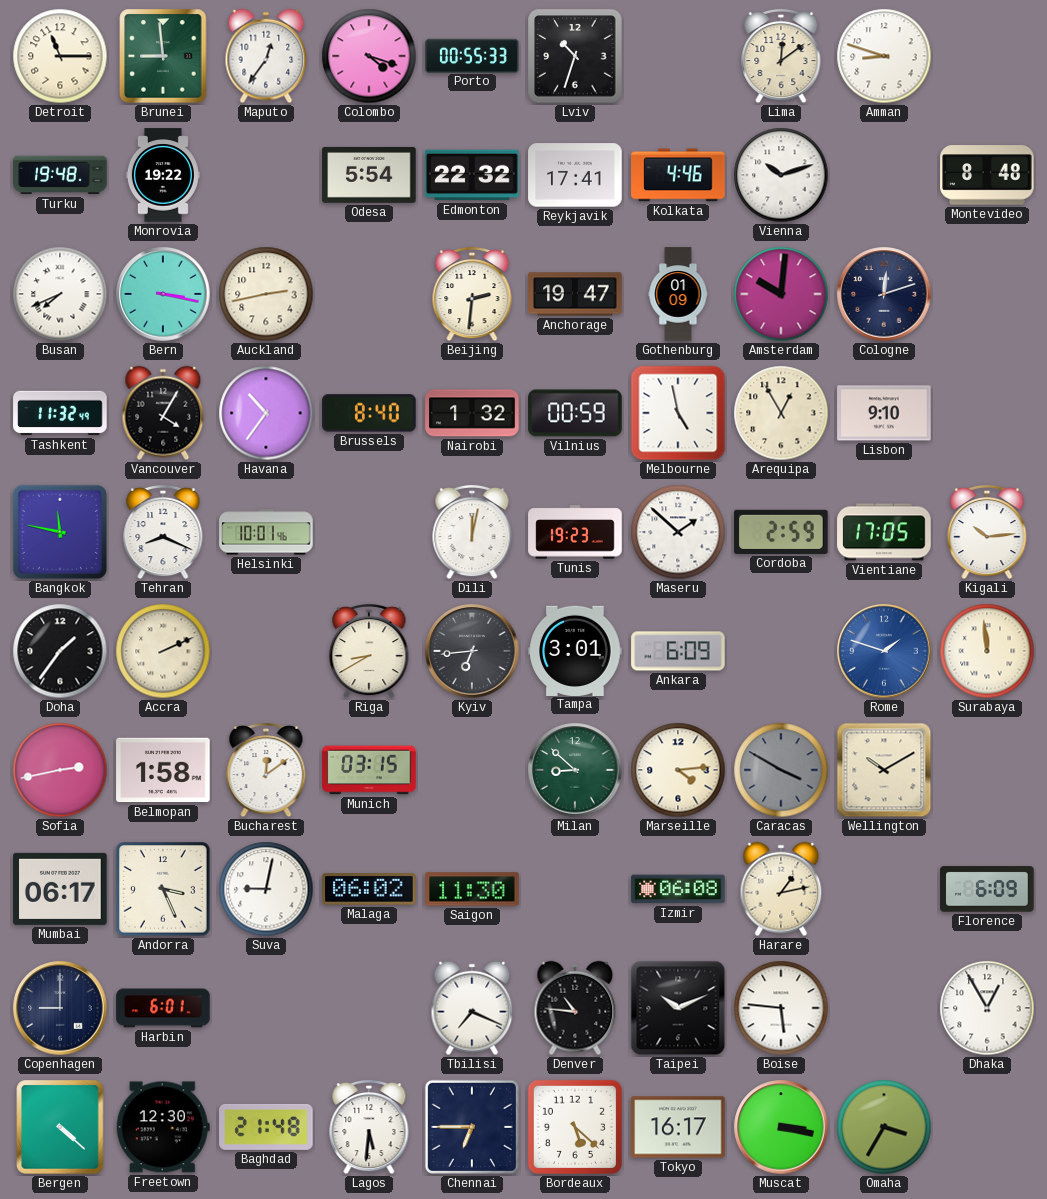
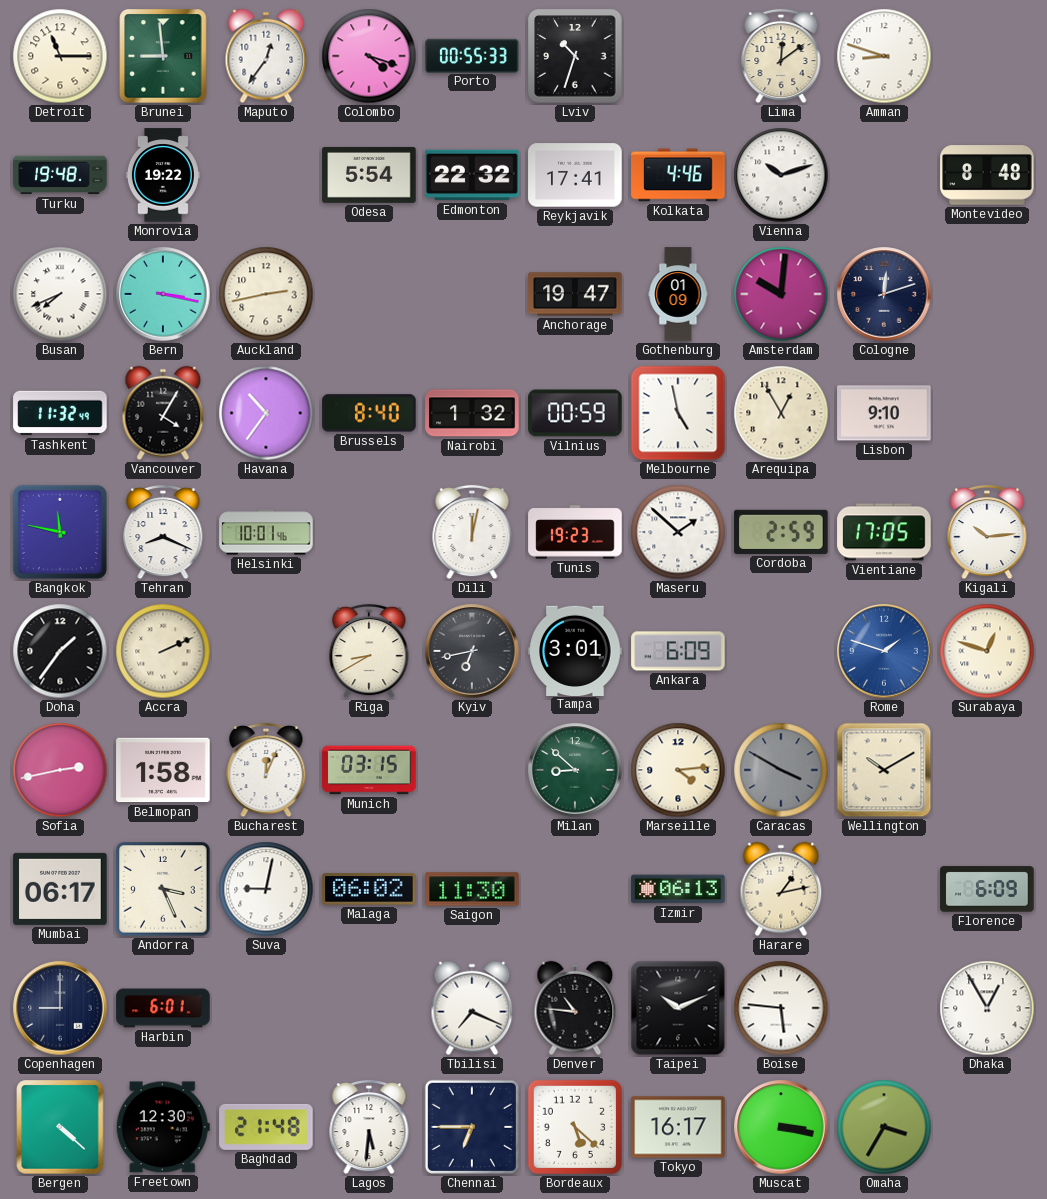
Beijing: 2:31 -> none
Kyiv: 6:44 -> 6:43
Surabaya: 11:59 -> 12:48
Bucharest: 12:09 -> 12:04
Izmir: 06:08 -> 06:13
